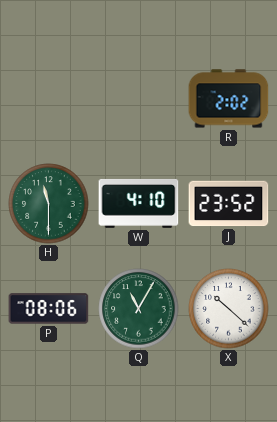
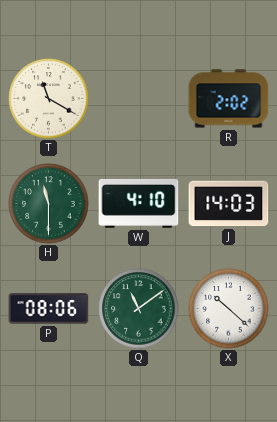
T: none -> 11:20
J: 23:52 -> 14:03
Q: 11:05 -> 11:09
